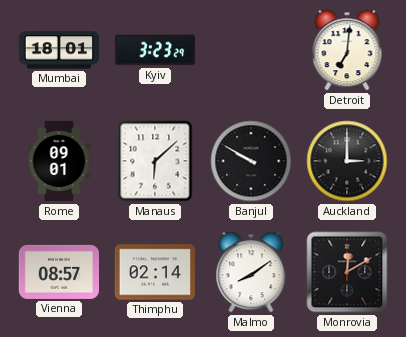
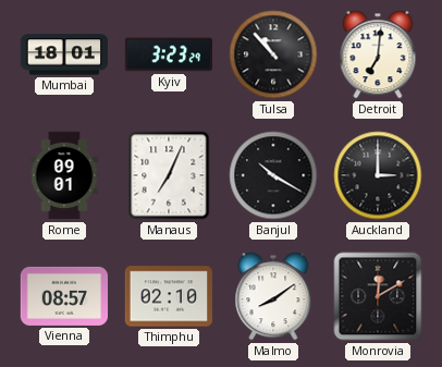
Tulsa: none -> 10:53
Manaus: 6:08 -> 7:04
Banjul: 9:50 -> 10:20
Thimphu: 02:14 -> 02:10
